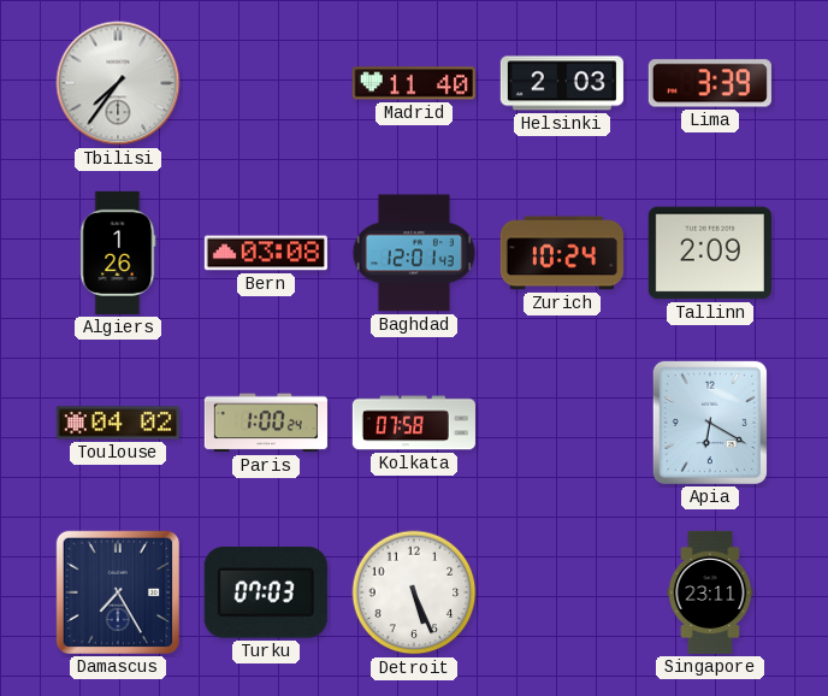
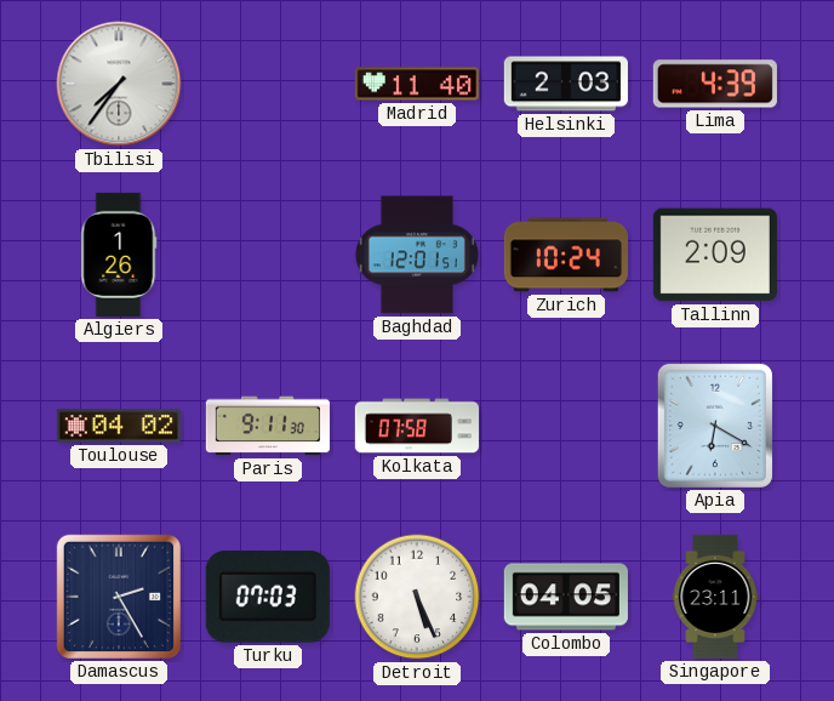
Lima: 3:39 -> 4:39
Bern: 03:08 -> none
Baghdad: 12:01:43 -> 12:01:51
Paris: 1:00 -> 9:11
Damascus: 7:25 -> 2:25
Colombo: none -> 04:05
